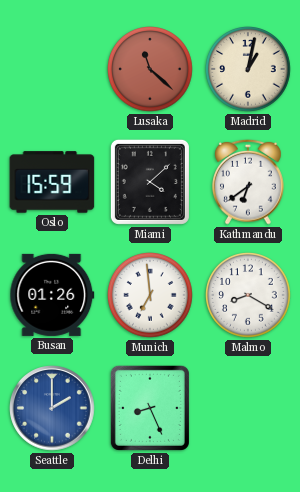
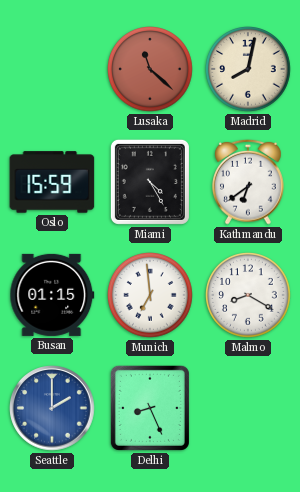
Madrid: 1:02 -> 8:02
Miami: 4:08 -> 4:25
Busan: 01:26 -> 01:15
